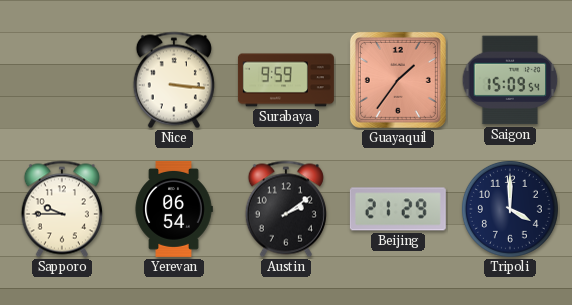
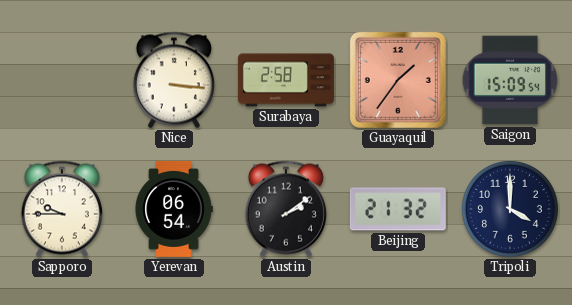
Surabaya: 9:59 -> 2:58
Beijing: 21:29 -> 21:32
